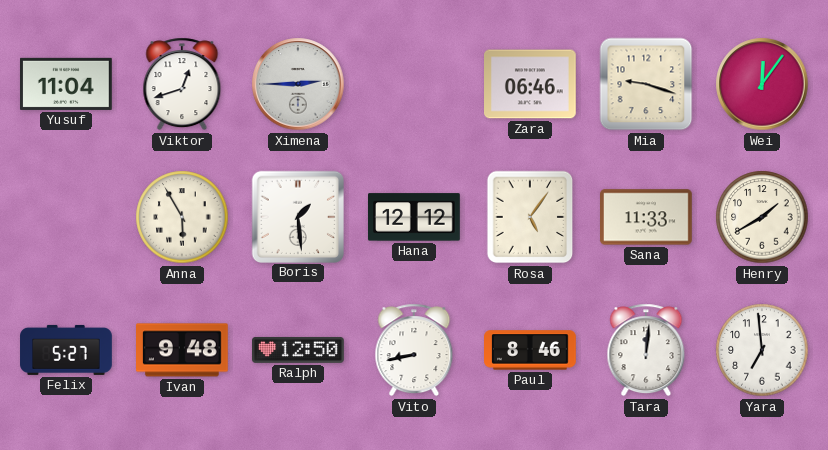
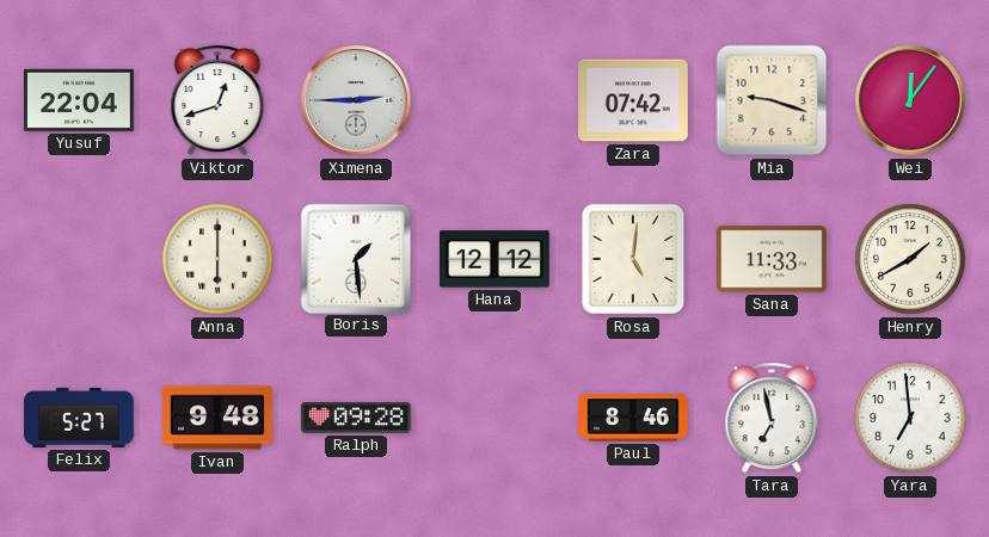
Yusuf: 11:04 -> 22:04
Zara: 06:46 -> 07:42
Anna: 5:55 -> 6:00
Rosa: 5:06 -> 5:01
Ralph: 12:50 -> 09:28
Vito: 8:43 -> none
Tara: 12:01 -> 6:58
